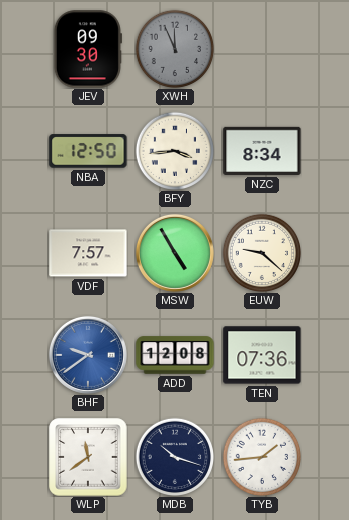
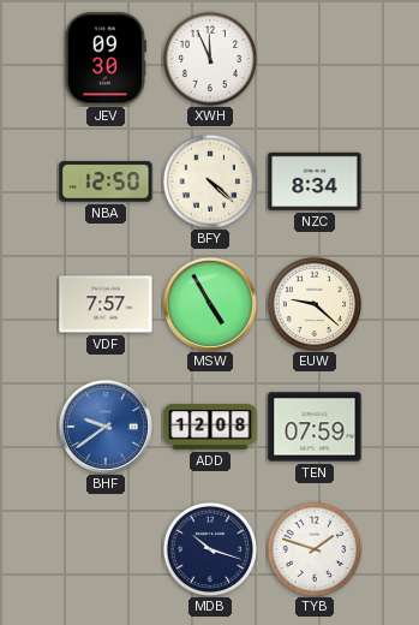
XWH dial: grey -> white
BFY: 3:44 -> 4:22
TEN: 07:36 -> 07:59
WLP: 11:39 -> none
TYB: 1:44 -> 1:48
